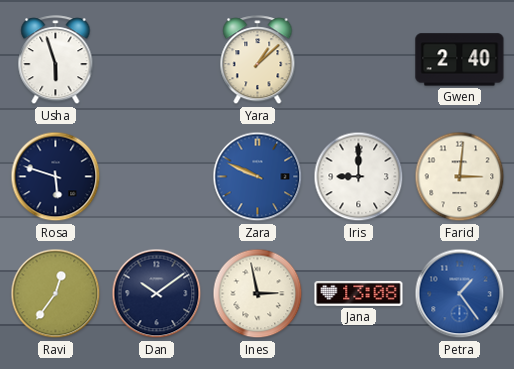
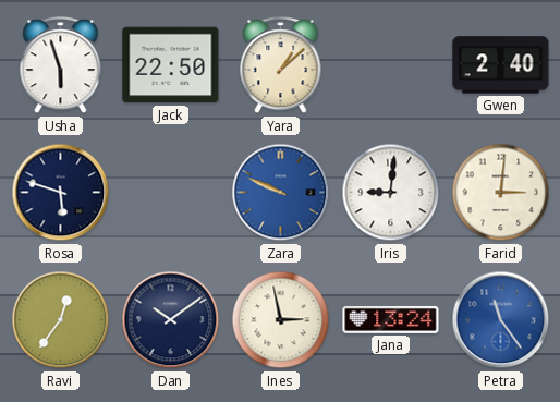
Jack: none -> 22:50
Iris: 9:00 -> 9:01
Jana: 13:08 -> 13:24
Petra: 1:24 -> 11:24
